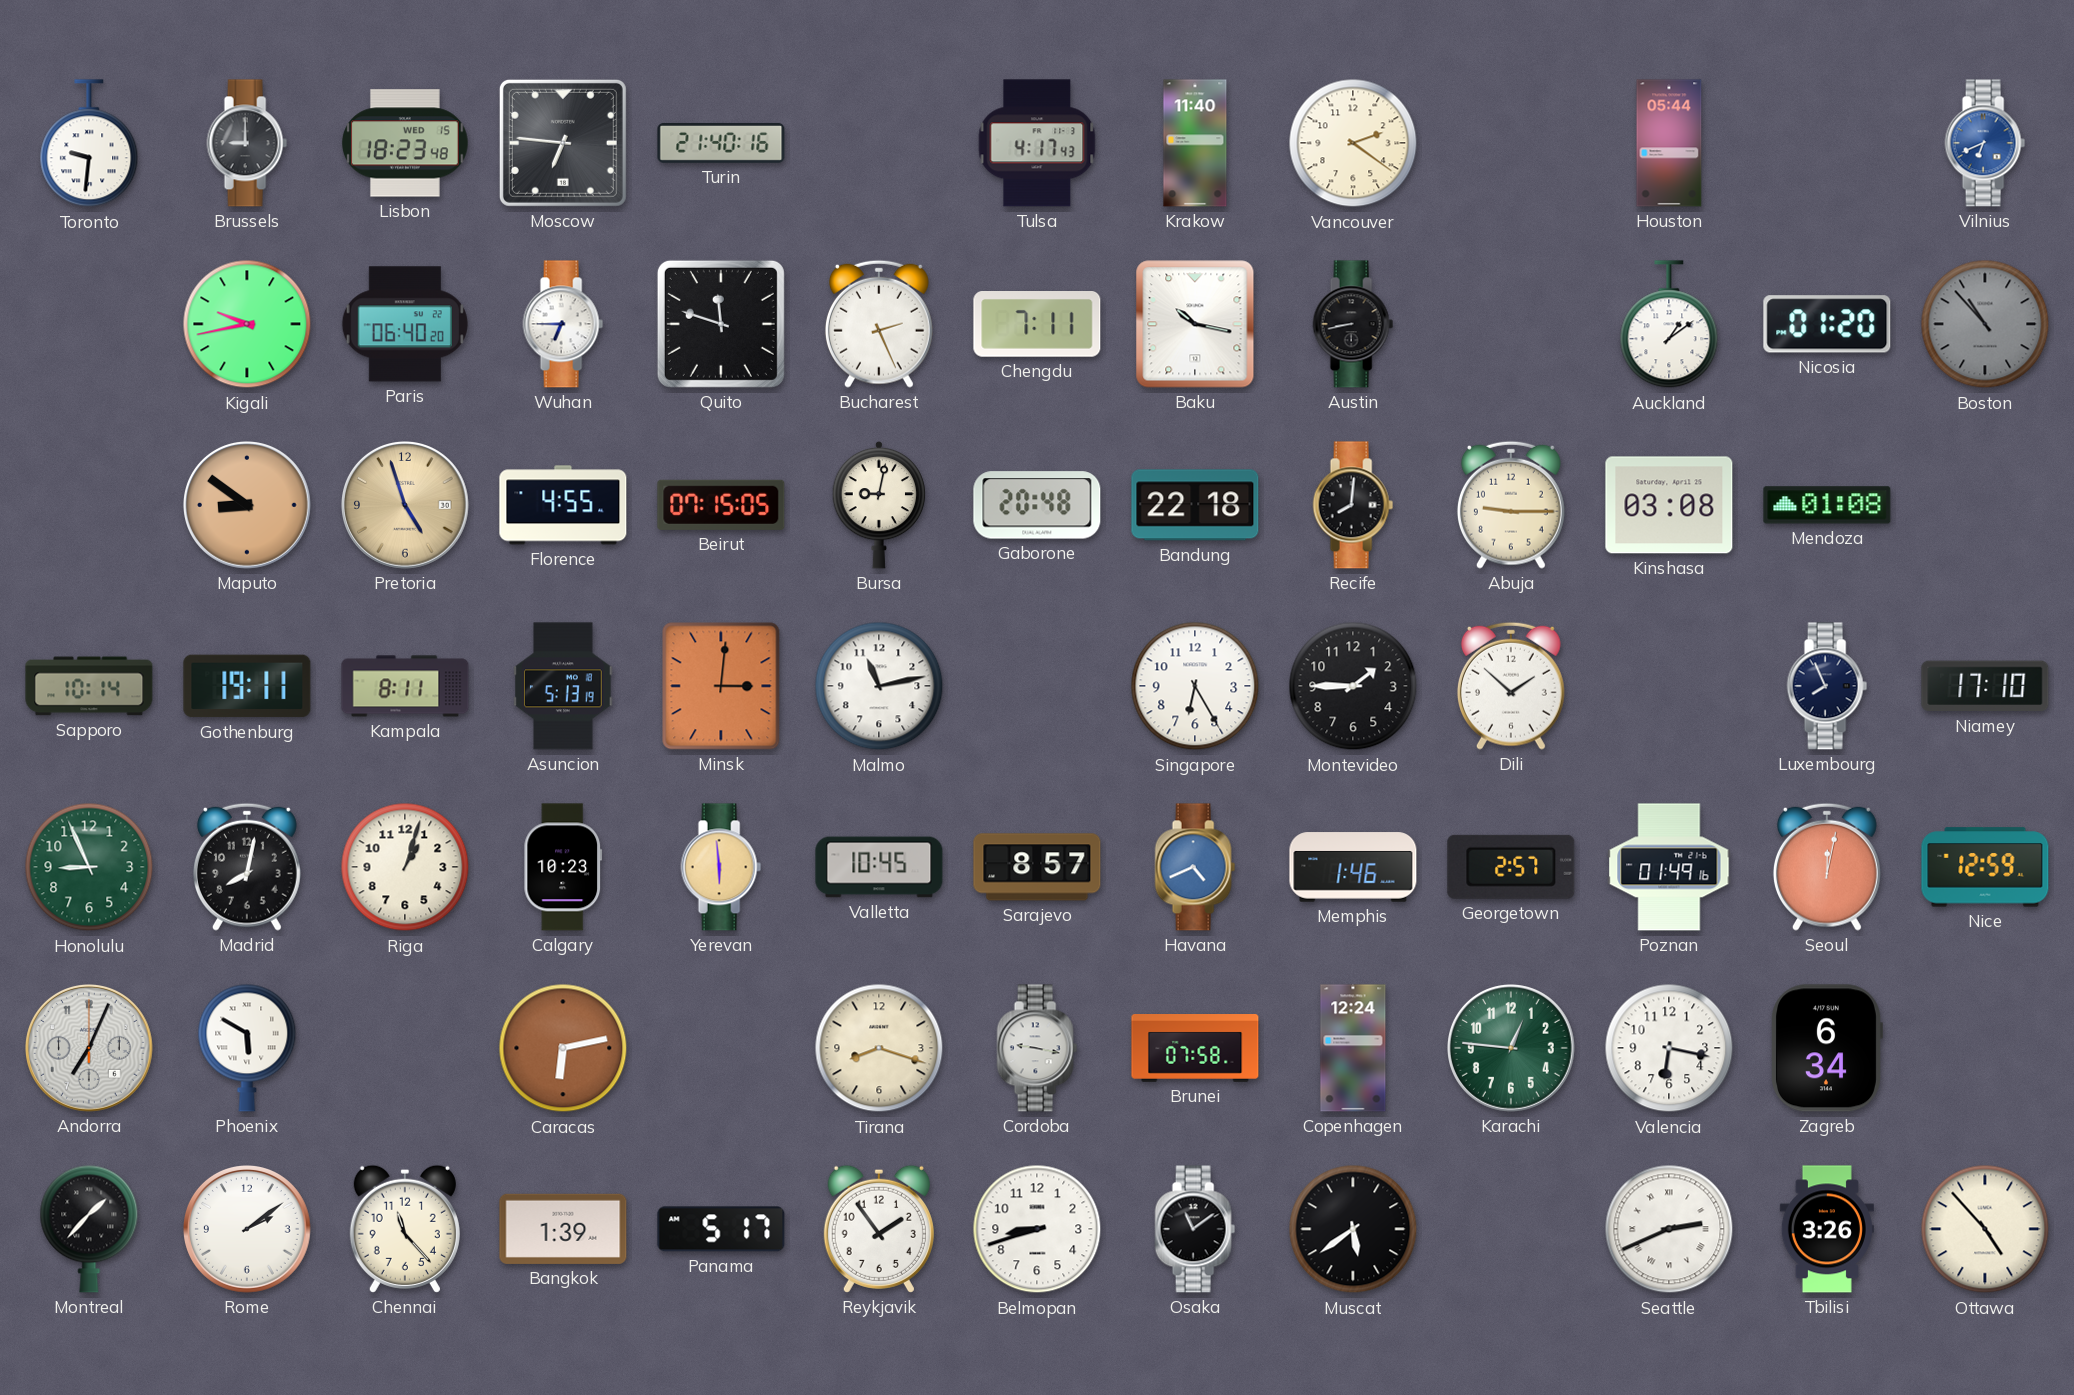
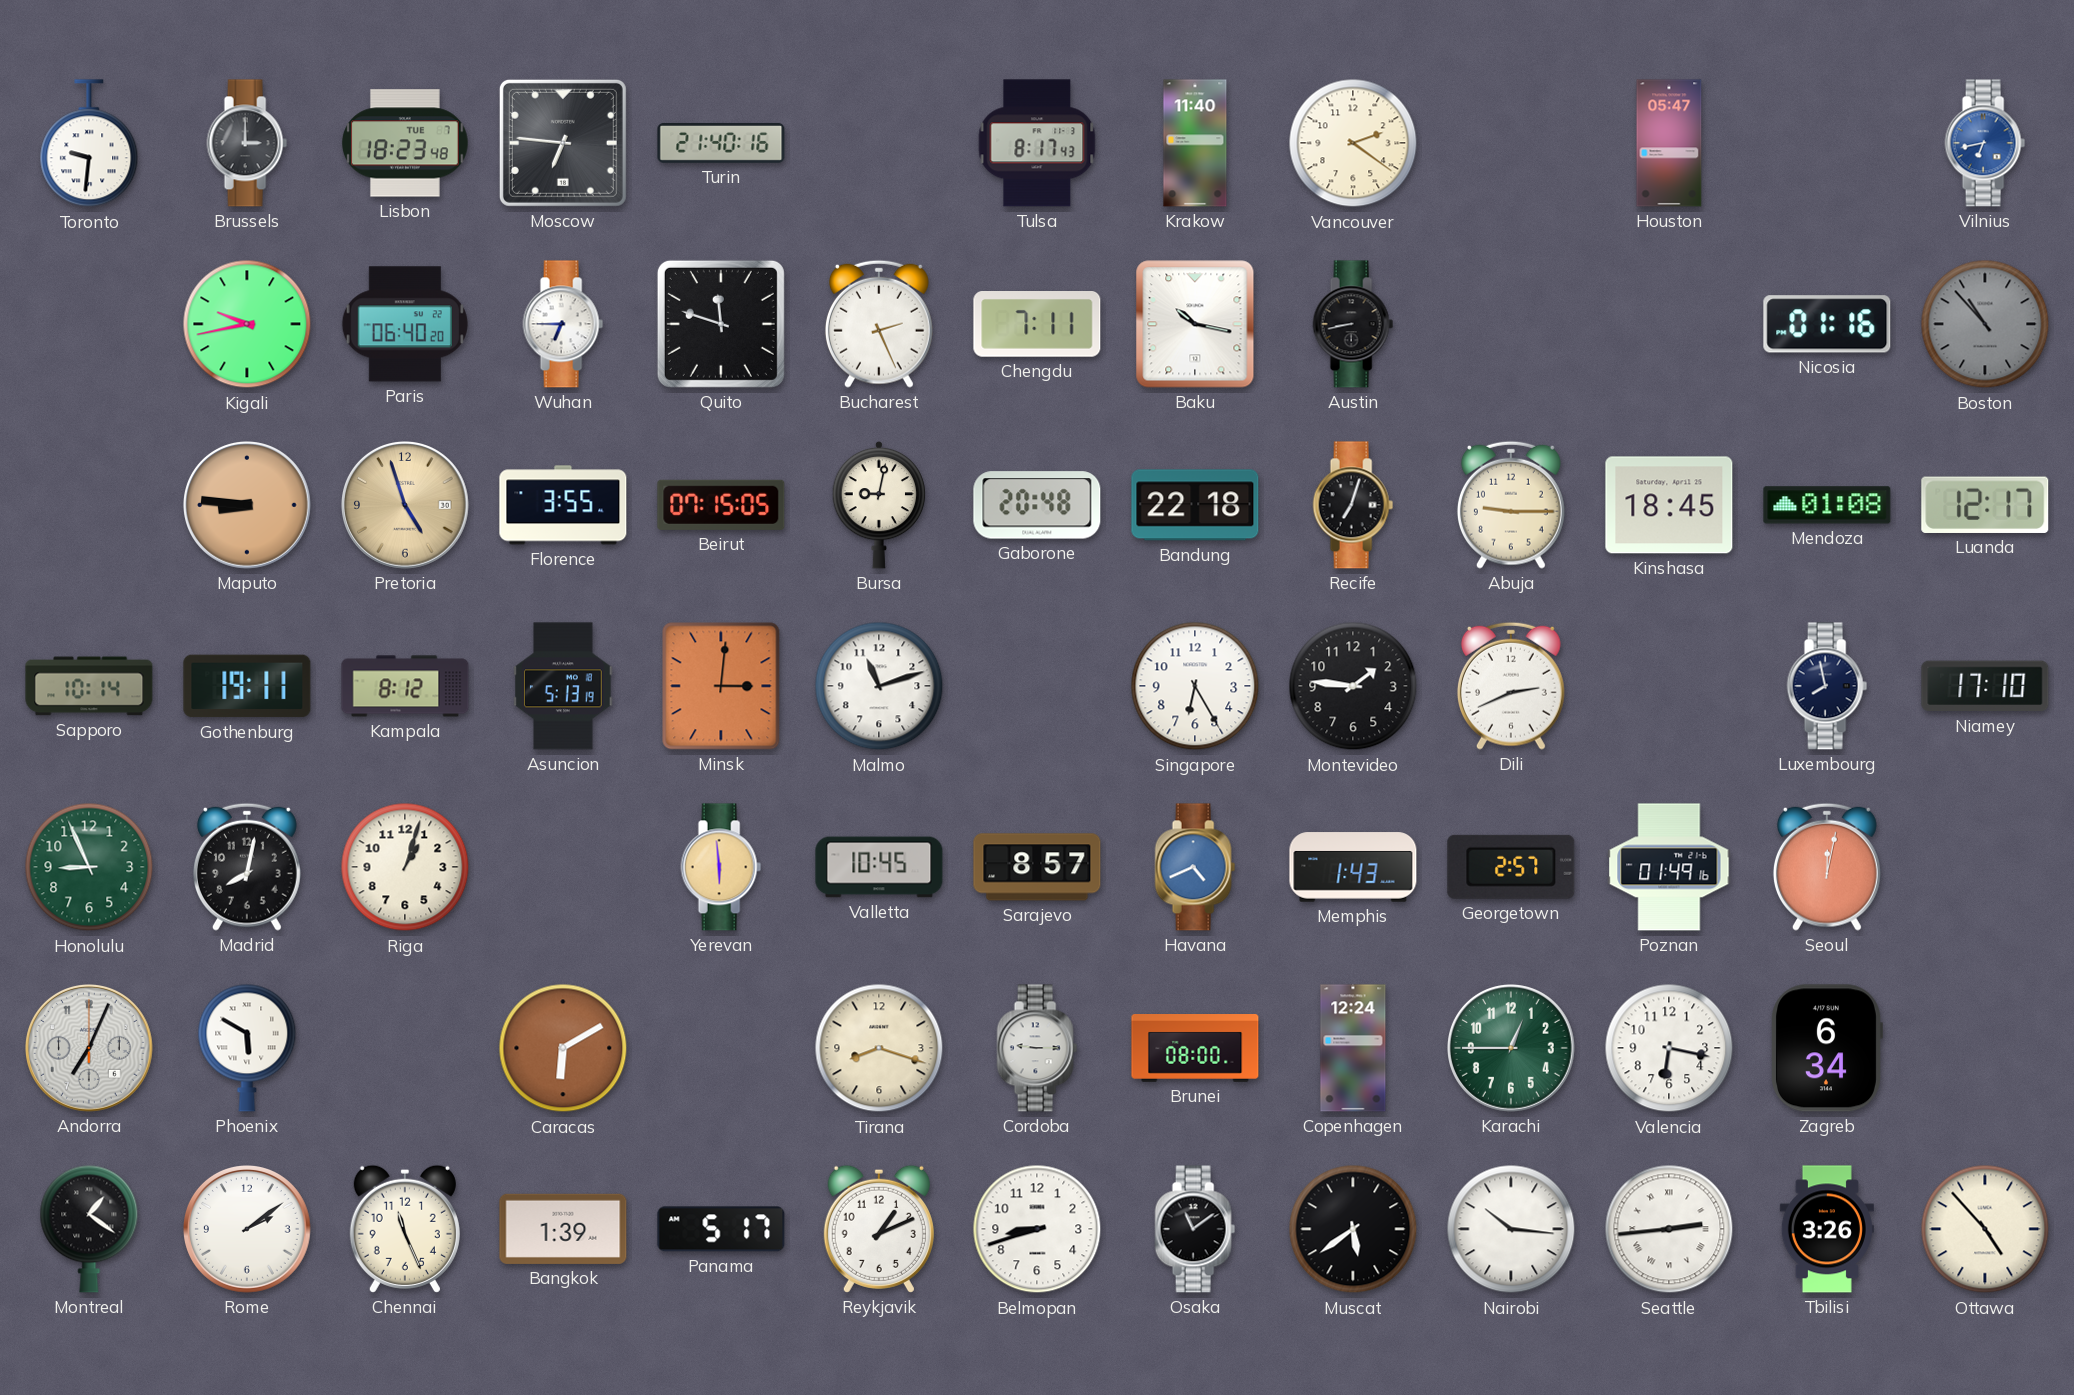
Brussels: 9:00 -> 3:00
Lisbon date: WED 15 -> TUE 7
Tulsa: 4:17 -> 8:17
Houston: 05:44 -> 05:47
Vilnius: 6:41 -> 6:43
Auckland: 1:09 -> none
Nicosia: 01:20 -> 01:16
Maputo: 8:51 -> 8:46
Florence: 4:55 -> 3:55
Recife: 8:01 -> 7:03
Kinshasa: 03:08 -> 18:45
Luanda: none -> 12:17
Kampala: 8:11 -> 8:12
Malmo: 11:13 -> 11:12
Montevideo: 1:45 -> 1:46
Dili: 1:52 -> 2:41
Luxembourg: 7:56 -> 7:58
Calgary: 10:23 -> none
Memphis: 1:46 -> 1:43
Nice: 12:59 -> none
Caracas: 6:13 -> 6:10
Cordoba: 9:17 -> 9:15
Brunei: 07:58 -> 08:00
Karachi: 12:46 -> 12:45
Montreal: 1:37 -> 1:21
Chennai: 11:23 -> 11:26
Reykjavik: 1:54 -> 1:11
Nairobi: none -> 10:16
Seattle: 2:41 -> 2:44
